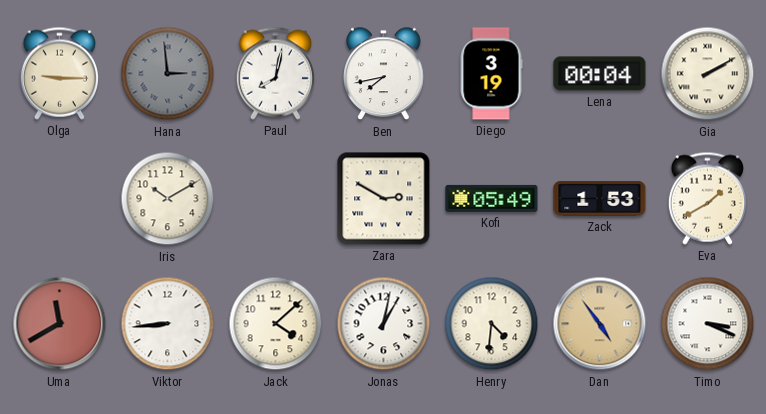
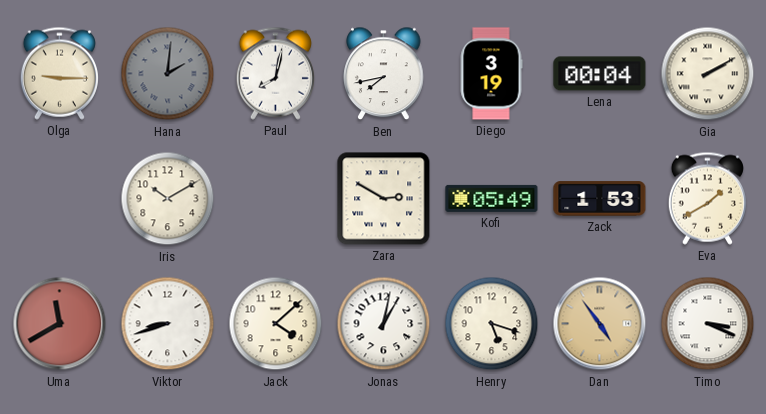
Hana: 2:59 -> 2:01
Viktor: 8:44 -> 8:42
Henry: 4:31 -> 5:18
